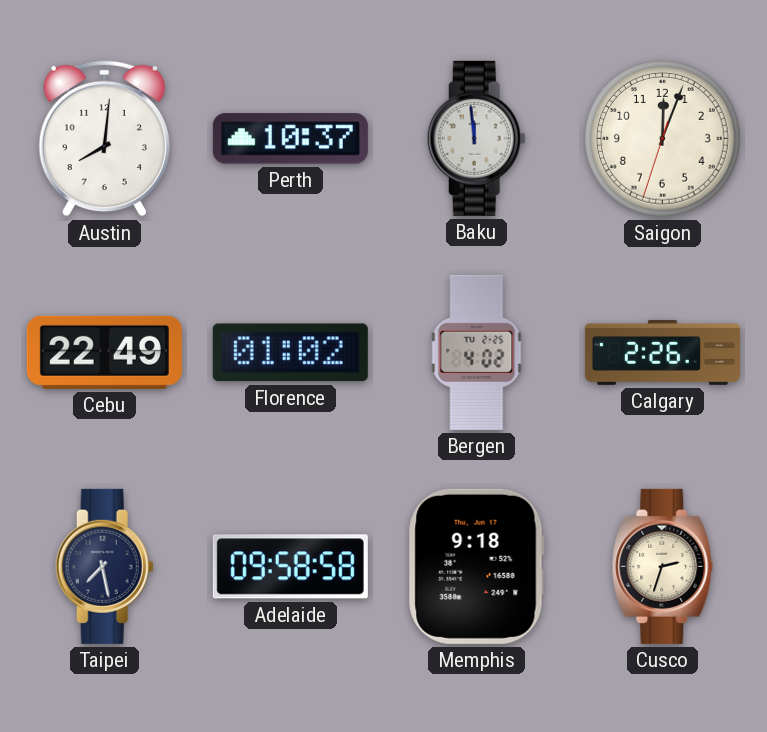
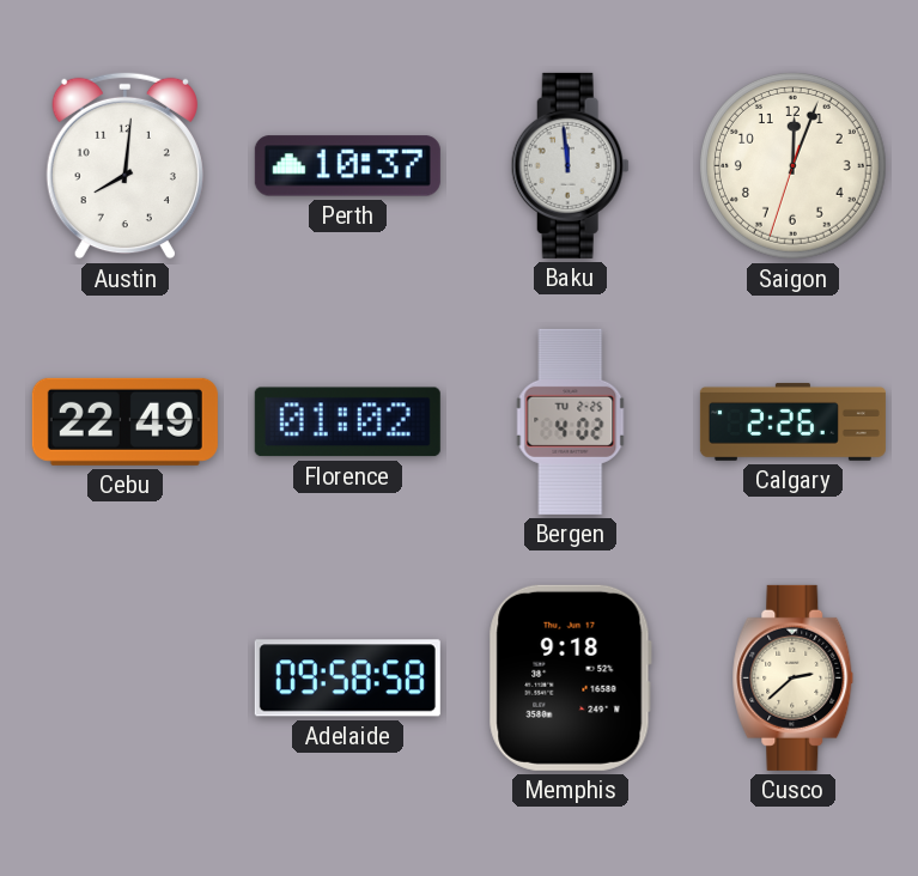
Taipei: 7:28 -> none
Cusco: 2:33 -> 2:38
